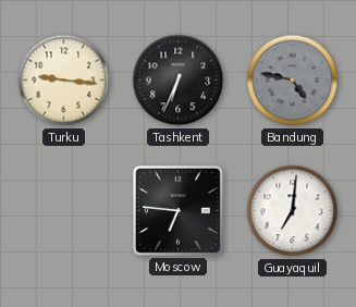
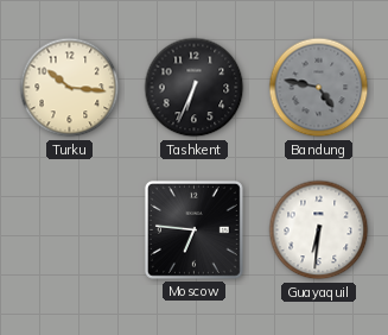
Turku: 9:16 -> 10:16
Guayaquil: 7:01 -> 6:31
